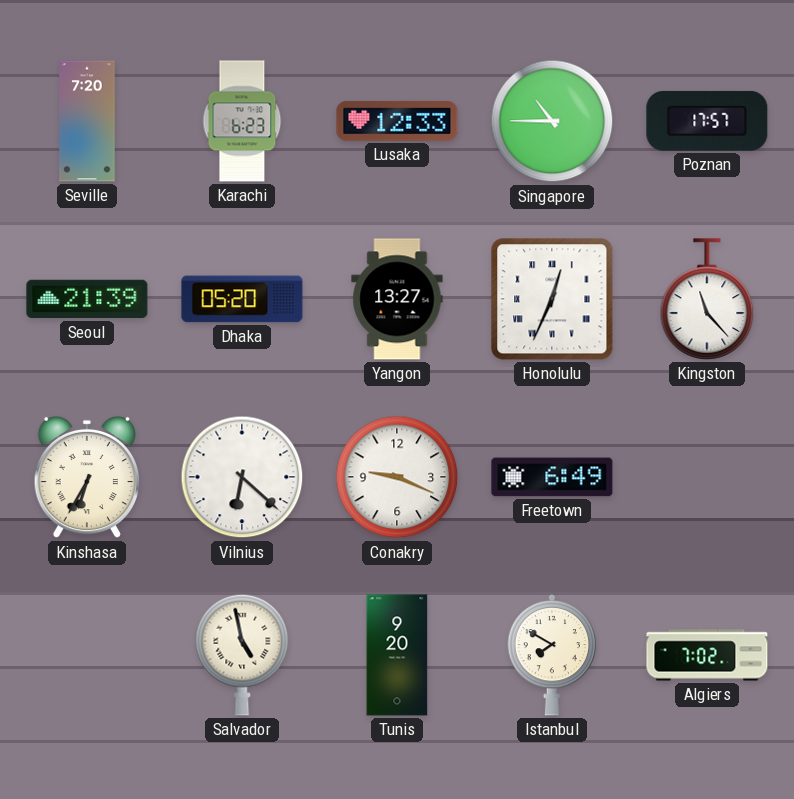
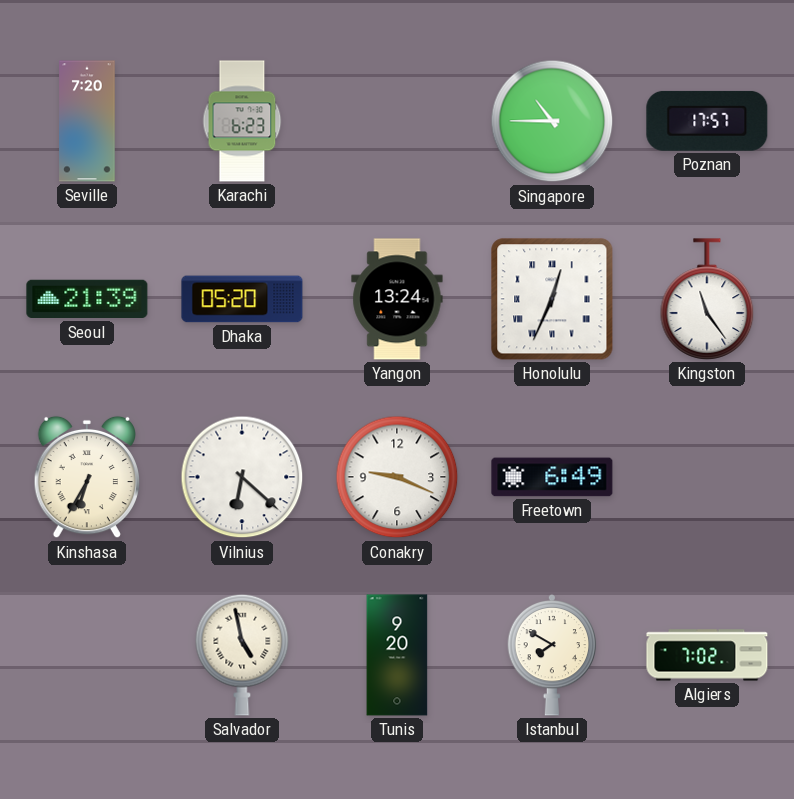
Lusaka: 12:33 -> none
Yangon: 13:27 -> 13:24
Kingston: 11:23 -> 11:24
